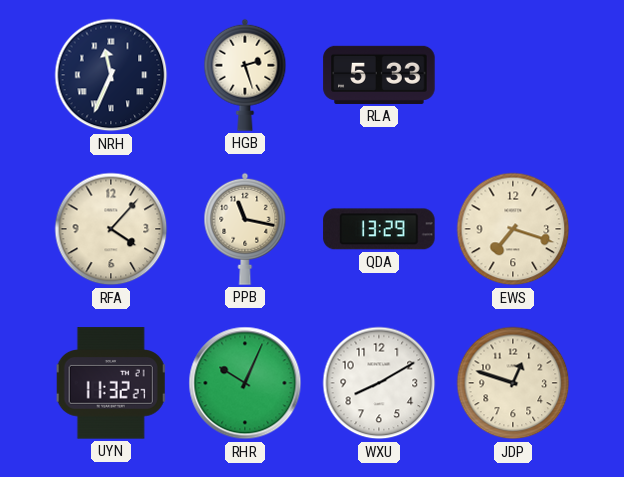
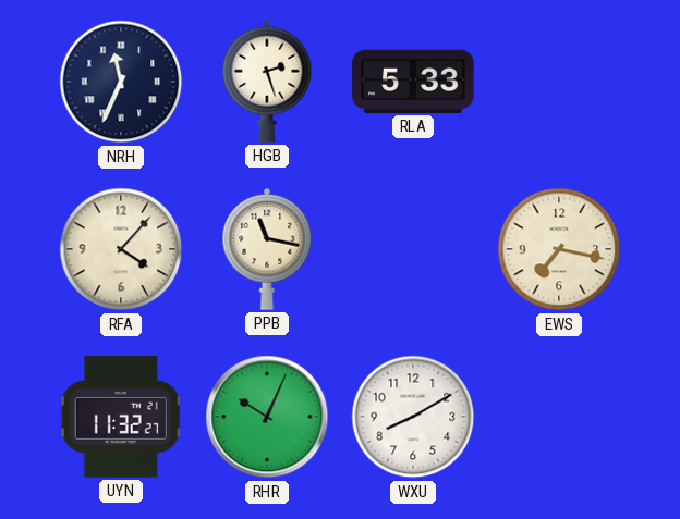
QDA: 13:29 -> none
EWS: 7:18 -> 7:17
JDP: 12:48 -> none
